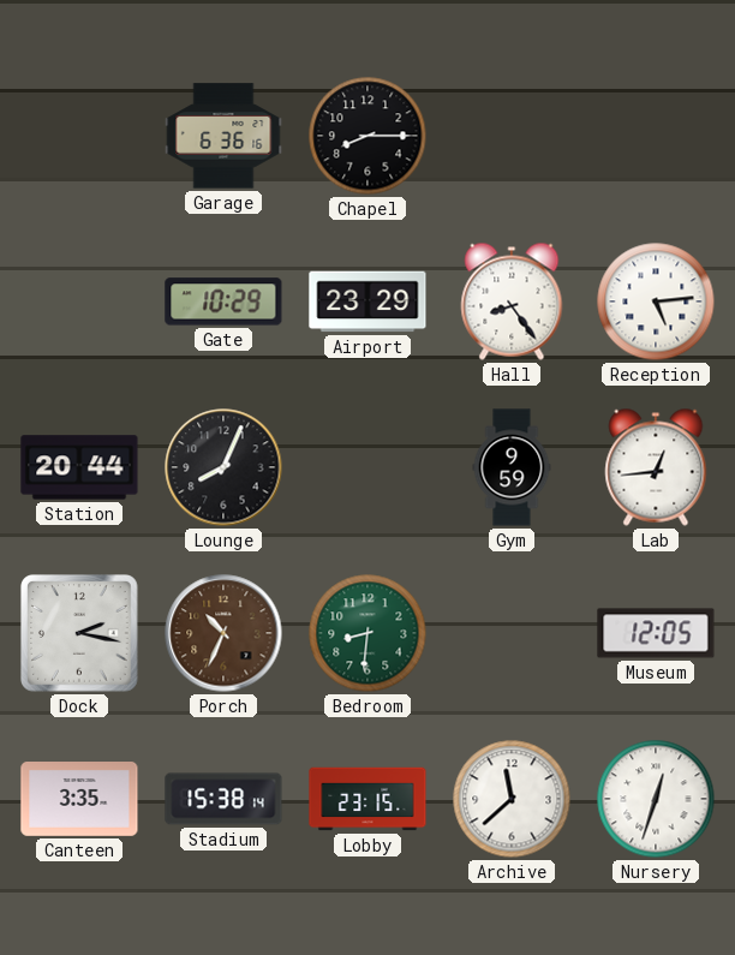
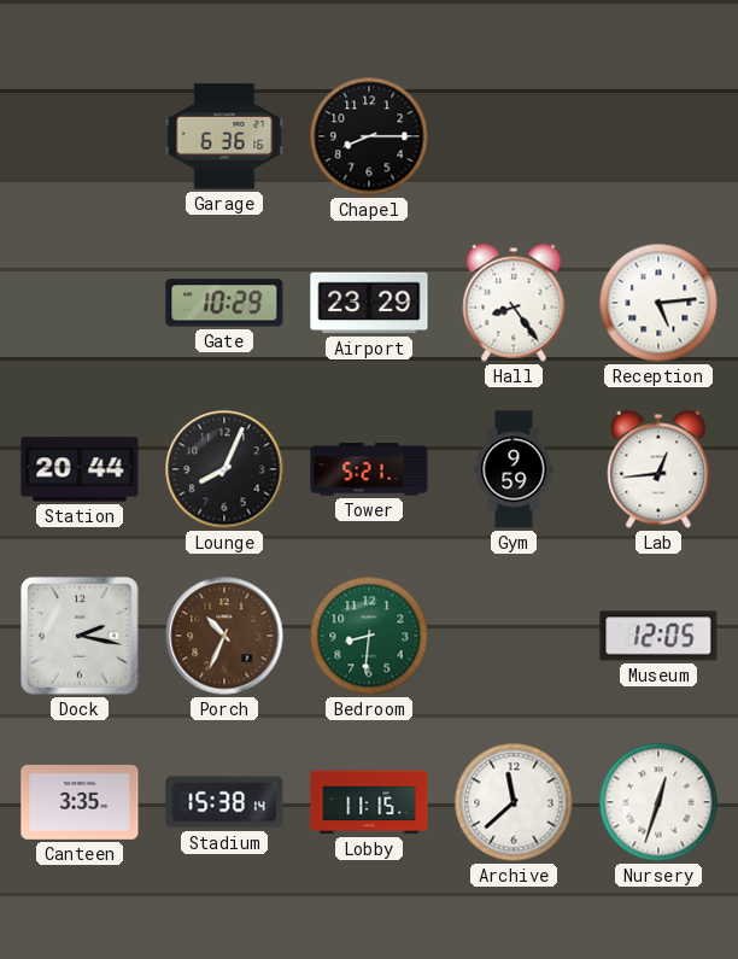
Tower: none -> 5:21
Lobby: 23:15 -> 11:15
